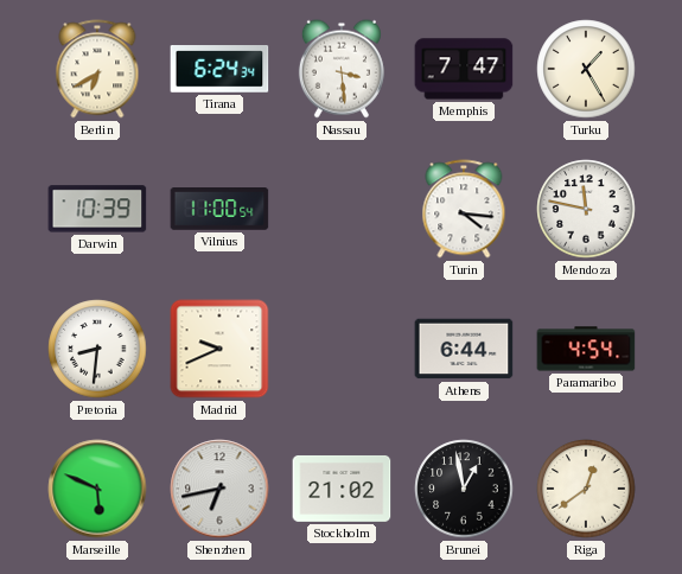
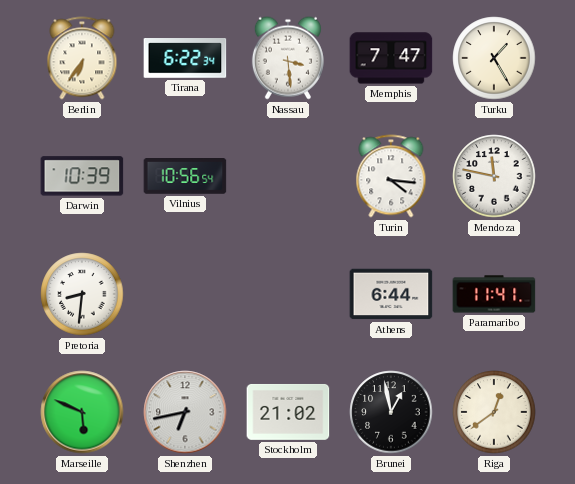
Berlin: 6:40 -> 6:36
Tirana: 6:24 -> 6:22
Vilnius: 11:00 -> 10:56
Madrid: 9:41 -> none
Paramaribo: 4:54 -> 11:41
